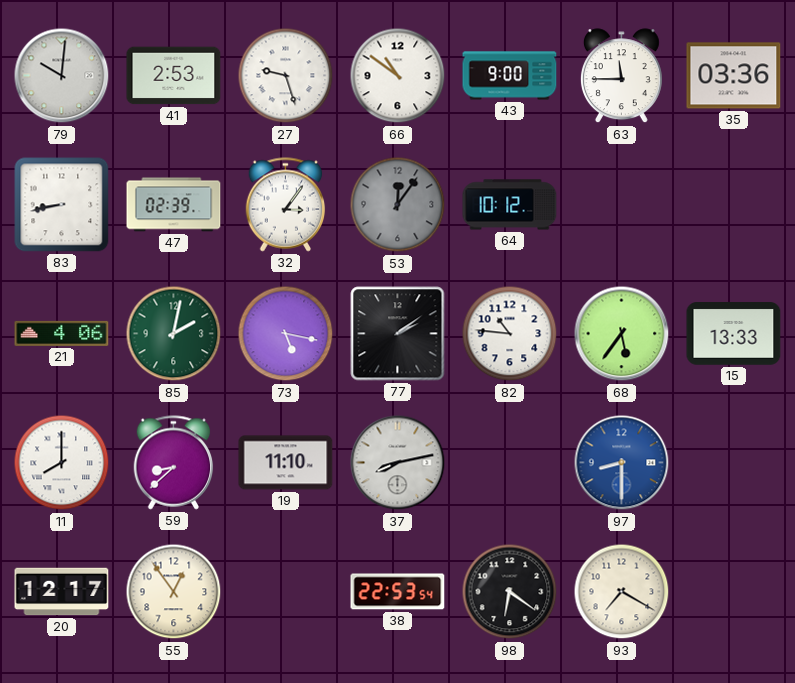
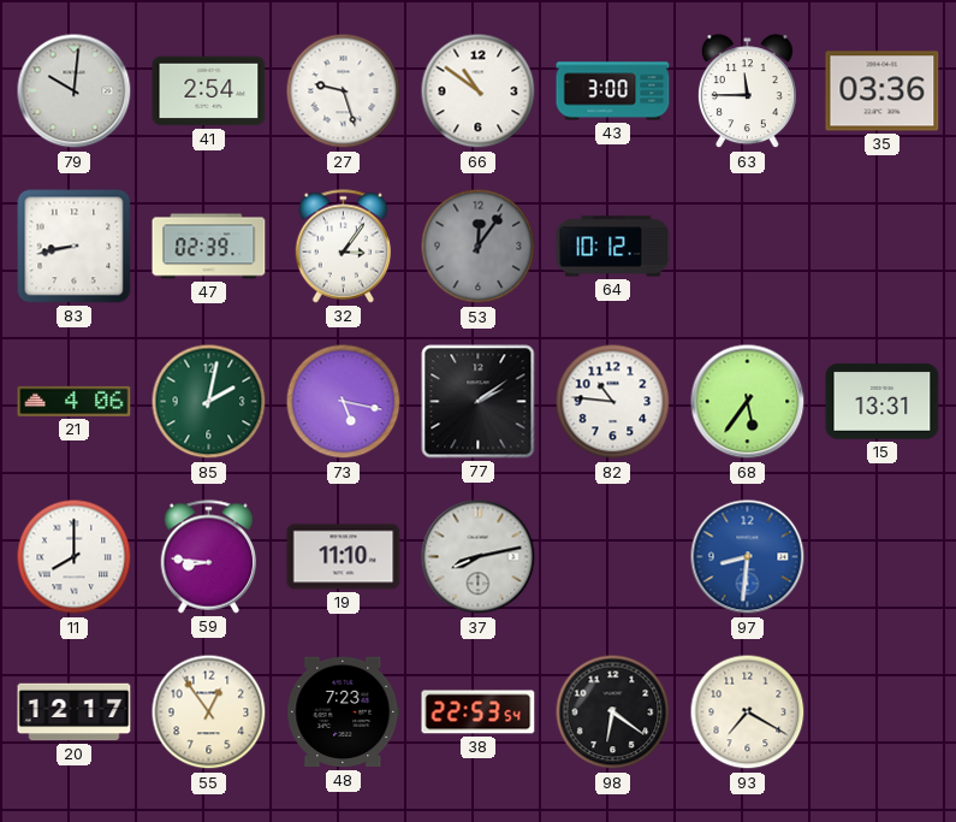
41: 2:53 -> 2:54
43: 9:00 -> 3:00
15: 13:33 -> 13:31
59: 8:38 -> 8:46
97: 8:30 -> 8:31
48: none -> 7:23
